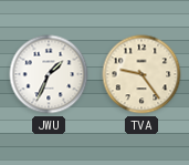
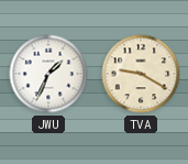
TVA: 9:24 -> 9:20
